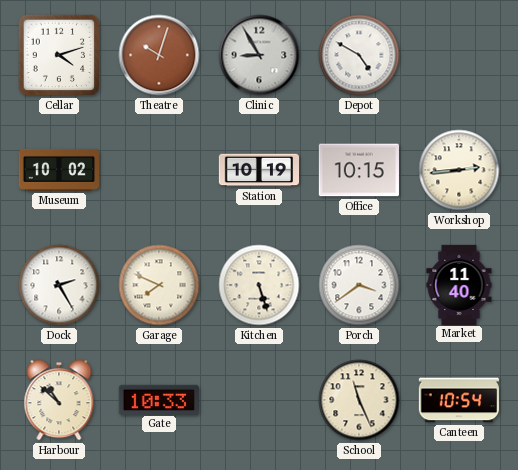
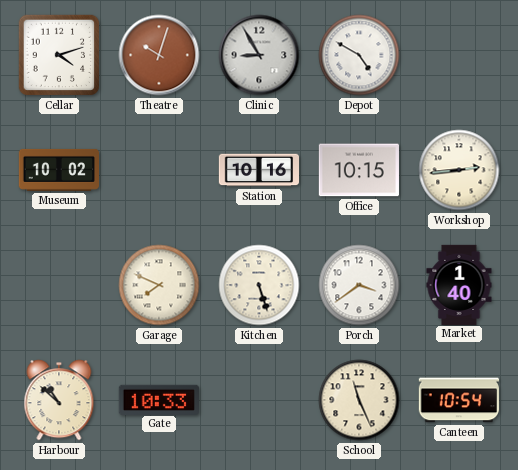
Station: 10:19 -> 10:16
Dock: 2:25 -> none
Market: 11:40 -> 1:40
